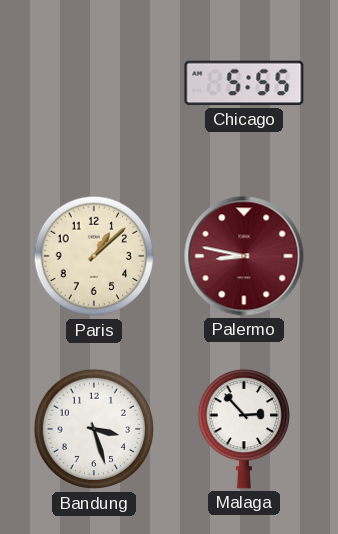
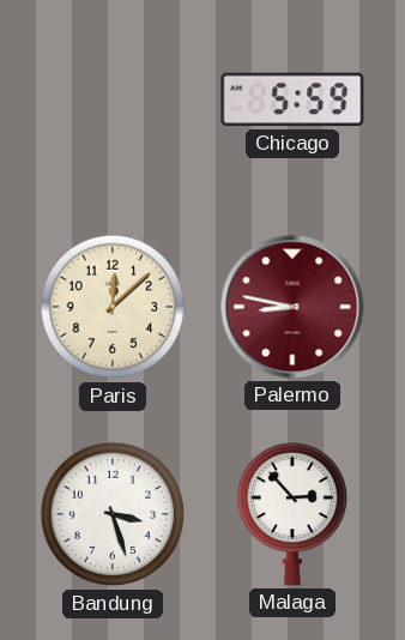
Chicago: 5:55 -> 5:59
Paris: 1:08 -> 12:08
